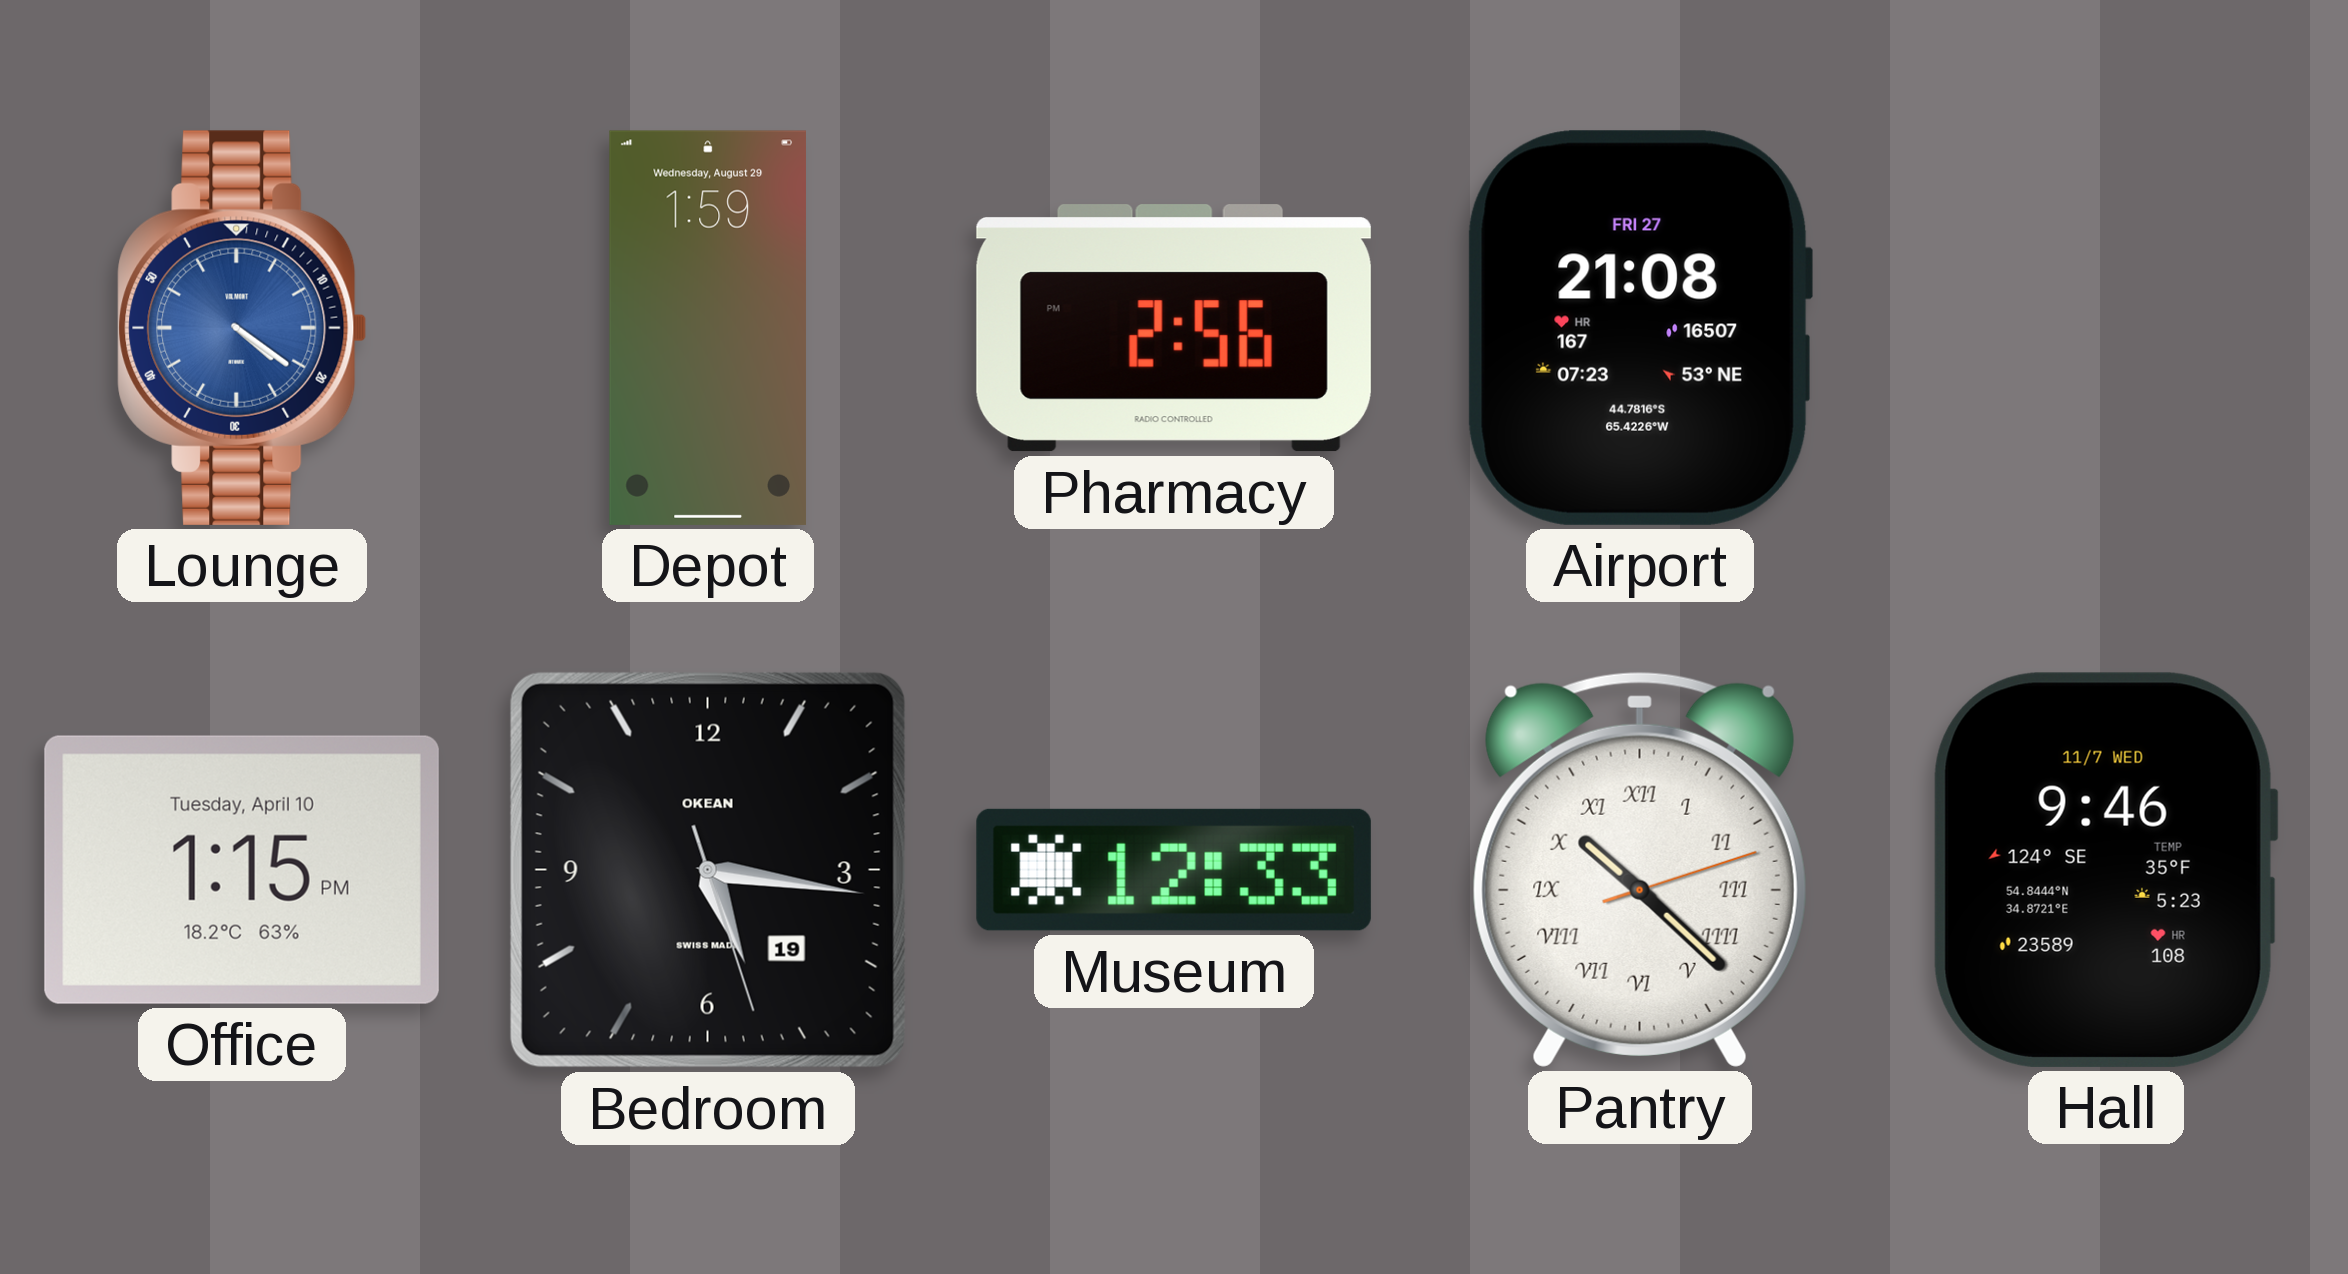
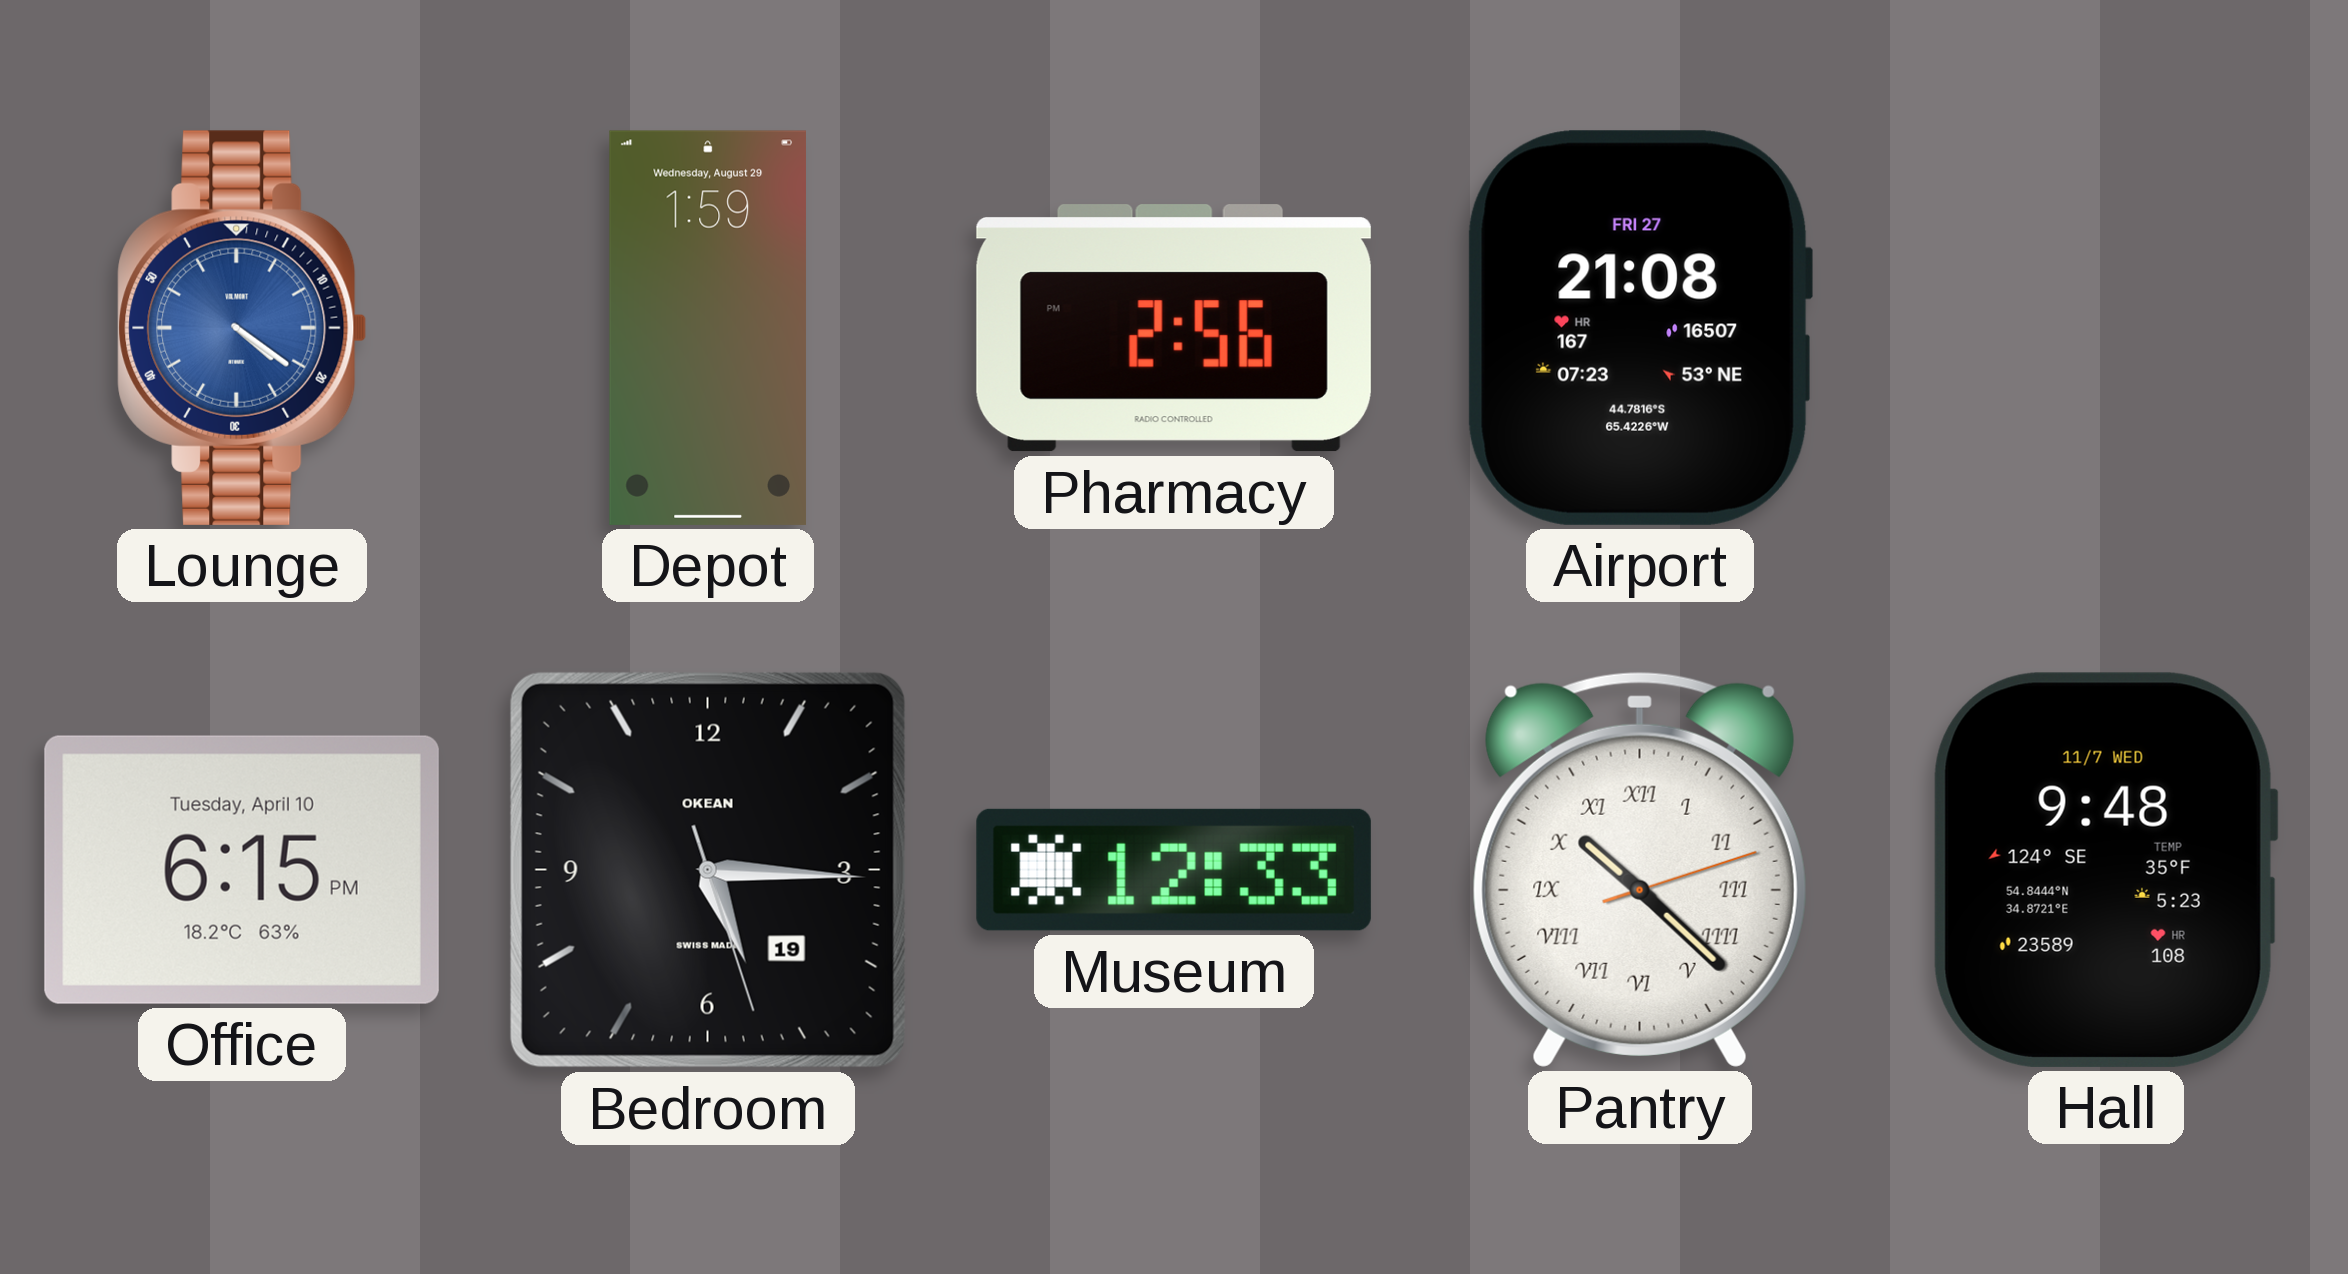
Office: 1:15 -> 6:15
Bedroom: 5:16 -> 5:15
Hall: 9:46 -> 9:48
